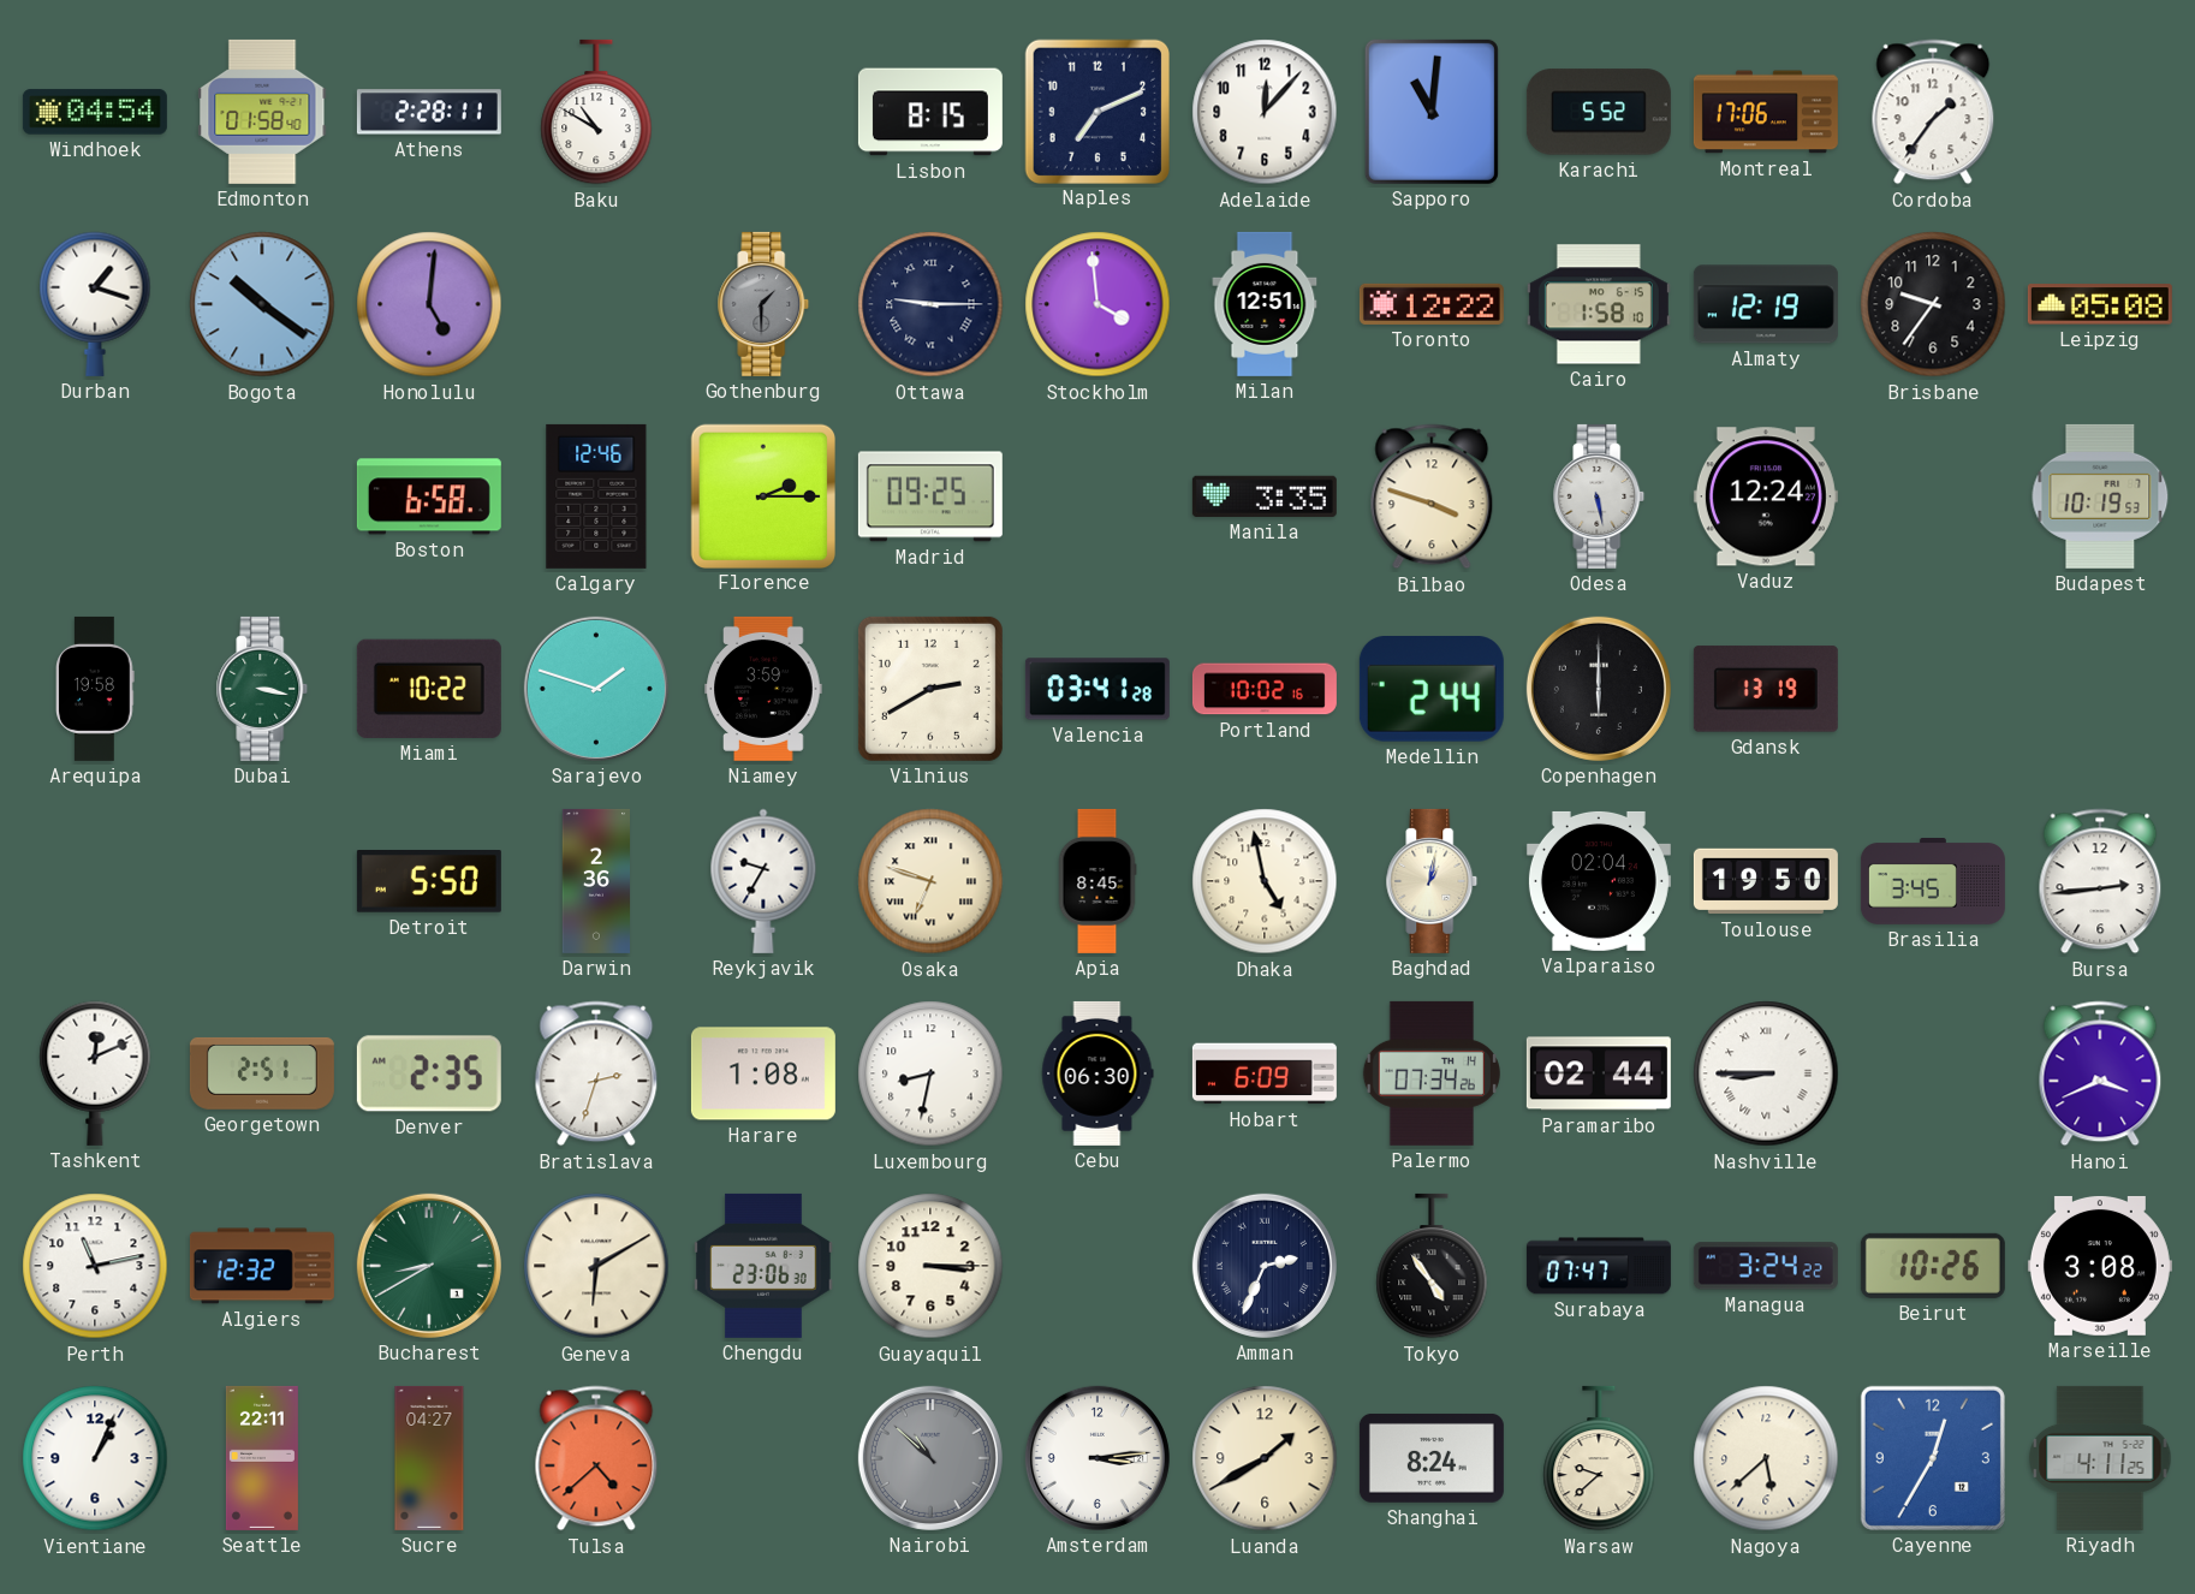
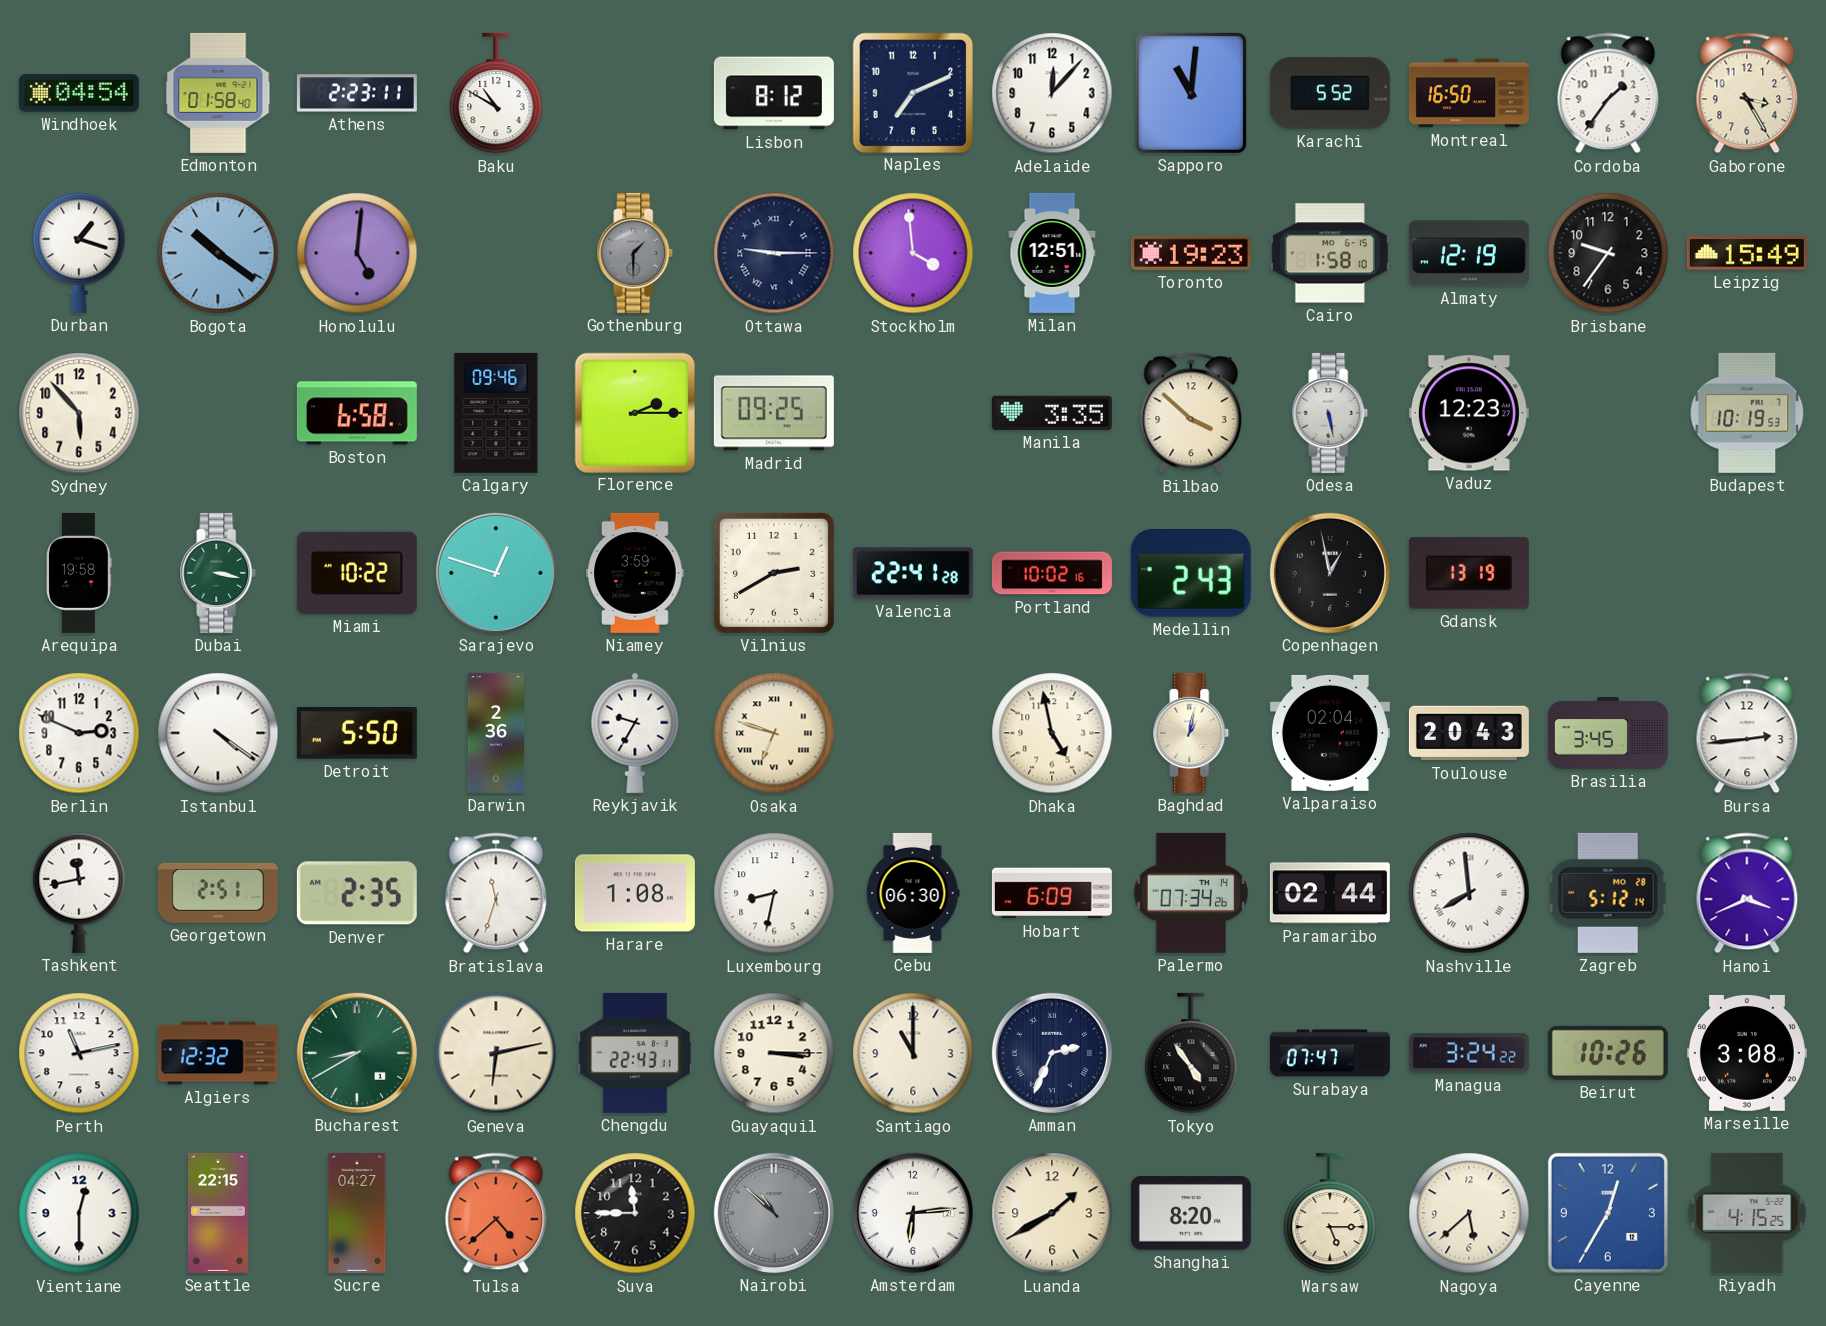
Athens: 2:28 -> 2:23
Lisbon: 8:15 -> 8:12
Montreal: 17:06 -> 16:50
Gaborone: none -> 3:25
Toronto: 12:22 -> 19:23
Leipzig: 05:08 -> 15:49
Sydney: none -> 5:53
Calgary: 12:46 -> 09:46
Bilbao: 3:48 -> 3:52
Vaduz: 12:24 -> 12:23
Sarajevo: 1:48 -> 12:48
Valencia: 03:41 -> 22:41
Medellin: 2:44 -> 2:43
Copenhagen: 6:00 -> 12:58
Berlin: none -> 2:49
Istanbul: none -> 4:21
Apia: 8:45 -> none
Toulouse: 19:50 -> 20:43
Tashkent: 12:11 -> 11:43
Bratislava: 2:33 -> 11:33
Nashville: 8:45 -> 7:59
Zagreb: none -> 5:12
Geneva: 6:10 -> 6:13
Chengdu: 23:06 -> 22:43
Santiago: none -> 11:00
Vientiane: 1:04 -> 12:30
Seattle: 22:11 -> 22:15
Suva: none -> 11:45
Amsterdam: 3:14 -> 6:14
Shanghai: 8:24 -> 8:20
Warsaw: 9:38 -> 5:15
Riyadh: 4:11 -> 4:15
